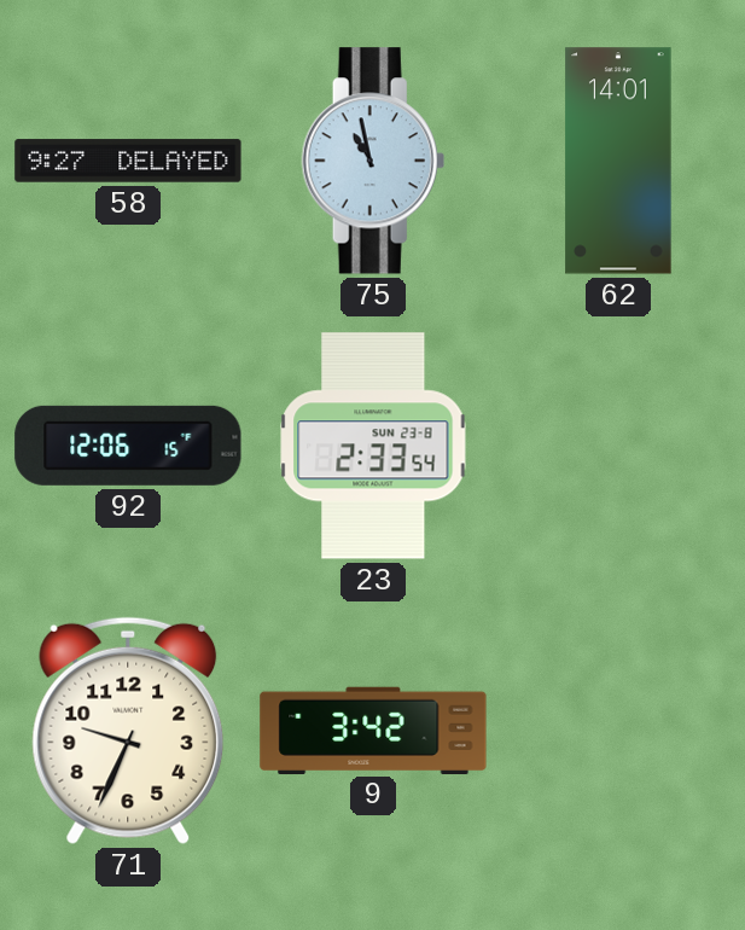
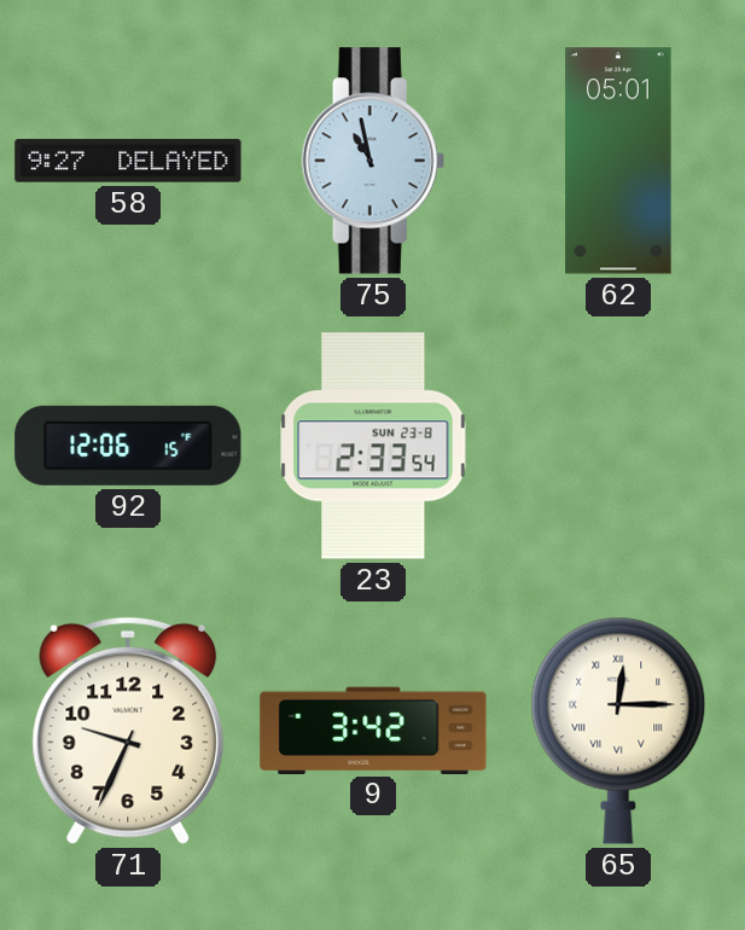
62: 14:01 -> 05:01
65: none -> 12:15
